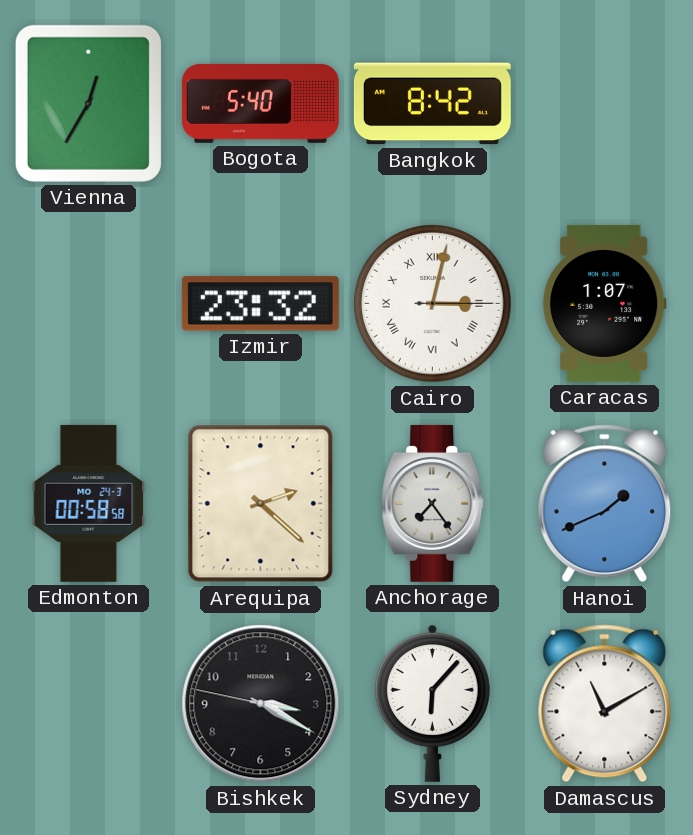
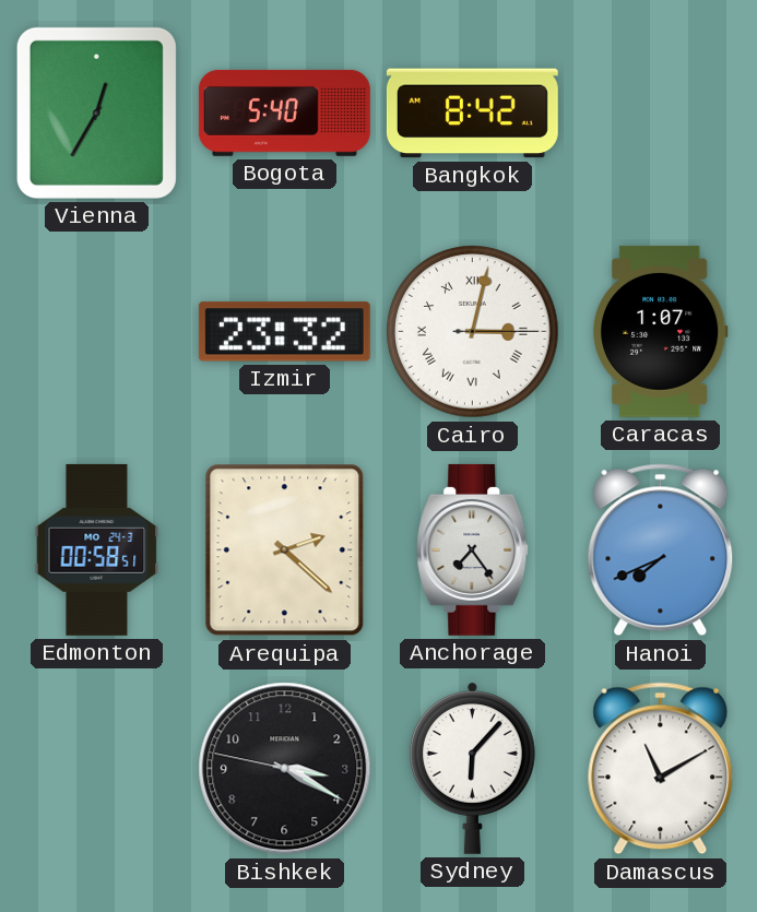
Edmonton: 00:58:58 -> 00:58:51
Hanoi: 1:41 -> 7:41
